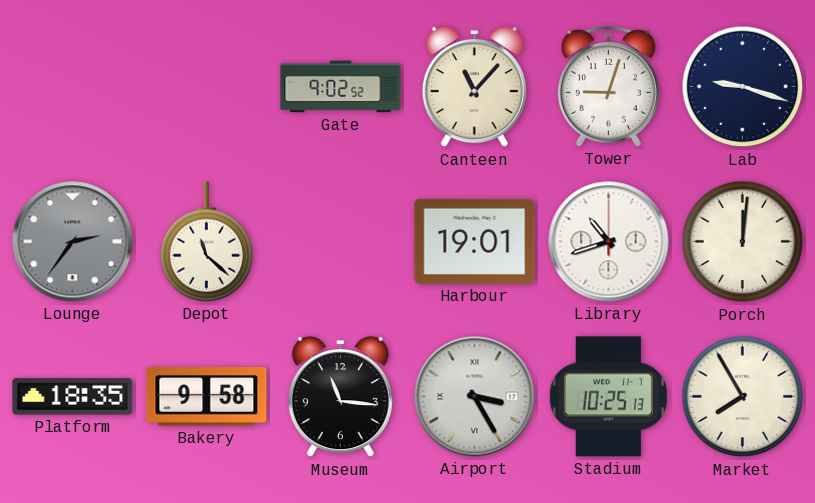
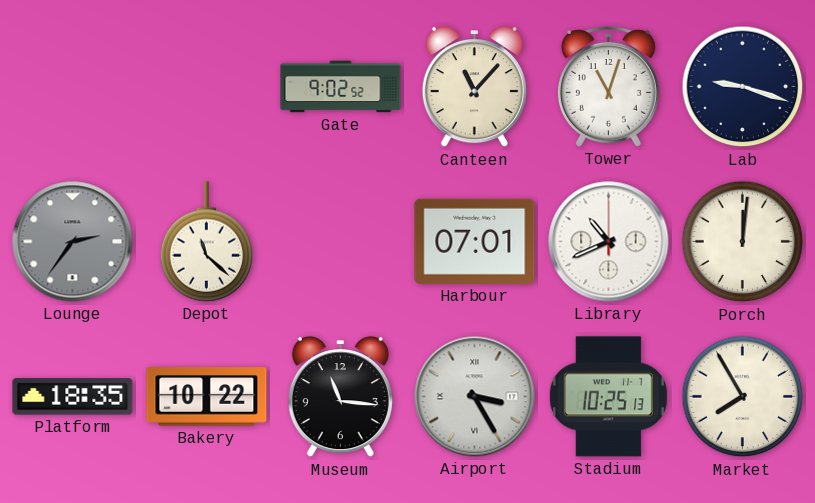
Tower: 9:03 -> 11:03
Harbour: 19:01 -> 07:01
Library: 10:42 -> 10:41
Bakery: 9:58 -> 10:22
